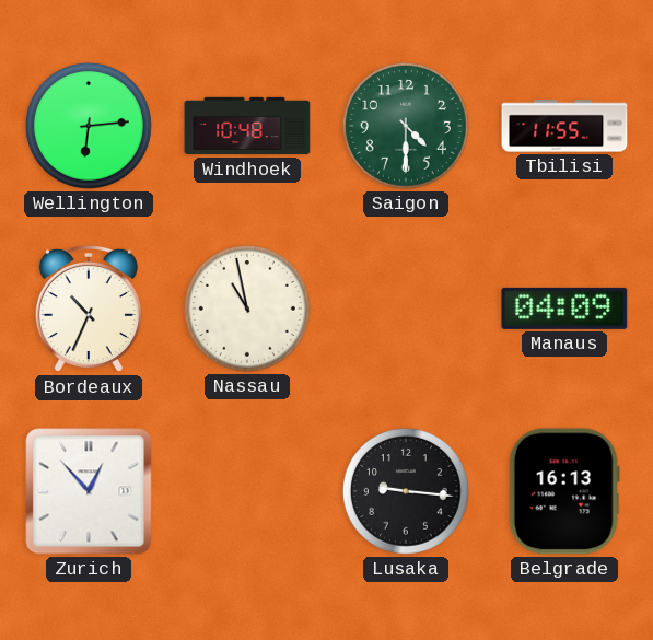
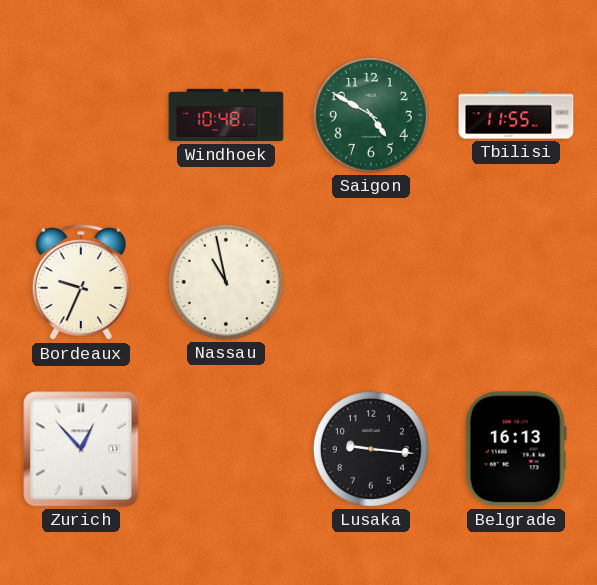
Wellington: 6:14 -> none
Saigon: 4:30 -> 4:50
Bordeaux: 10:34 -> 9:34
Manaus: 04:09 -> none
